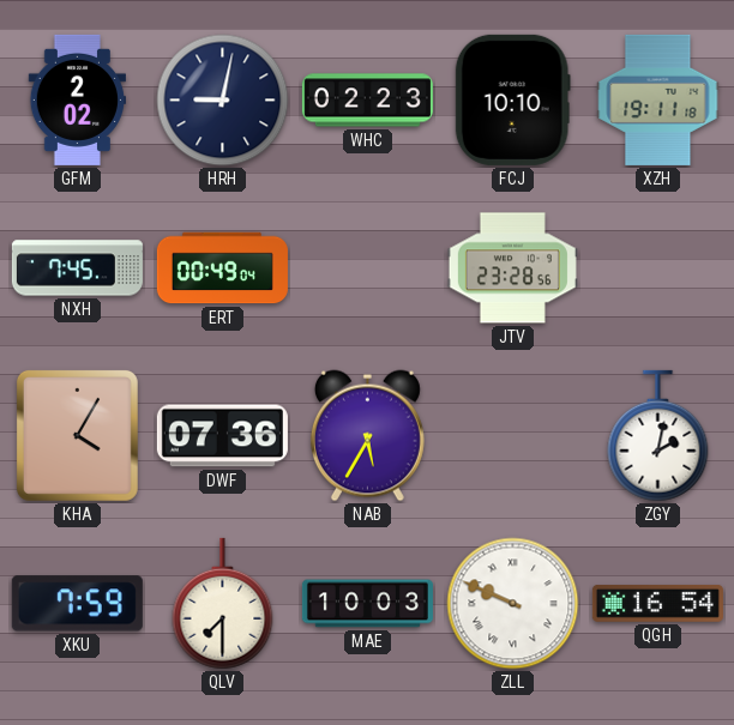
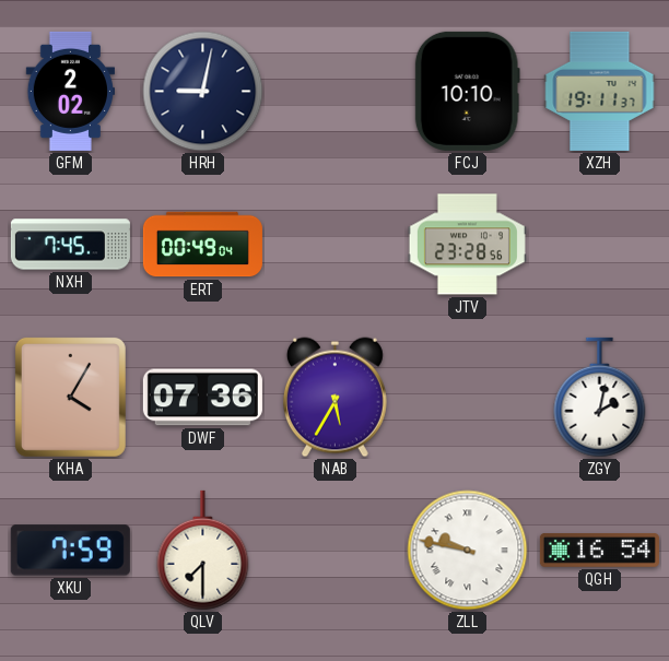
WHC: 02:23 -> none
XZH: 19:11:18 -> 19:11:37
MAE: 10:03 -> none
ZLL: 9:49 -> 9:47
